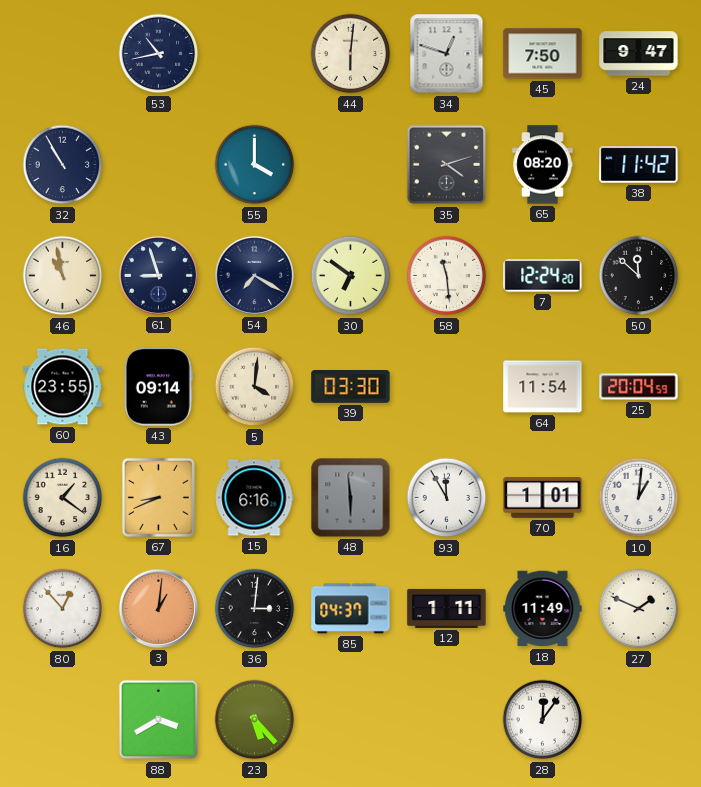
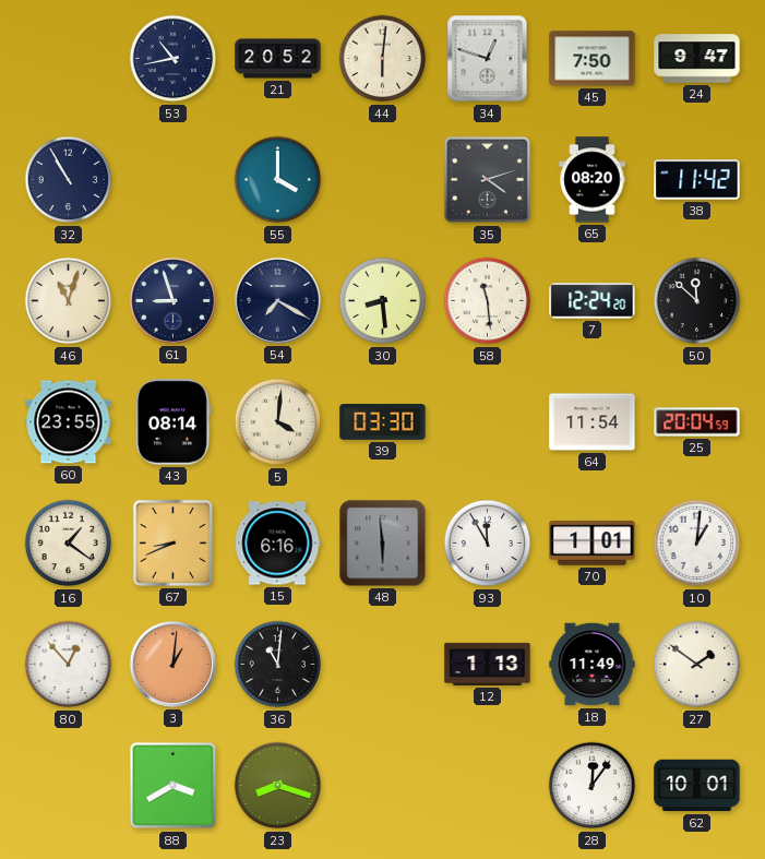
21: none -> 20:52
46: 10:58 -> 11:03
30: 6:51 -> 8:29
43: 09:14 -> 08:14
36: 3:01 -> 11:01
85: 04:37 -> none
12: 1:11 -> 1:13
27: 1:49 -> 1:51
23: 5:23 -> 8:18
62: none -> 10:01
